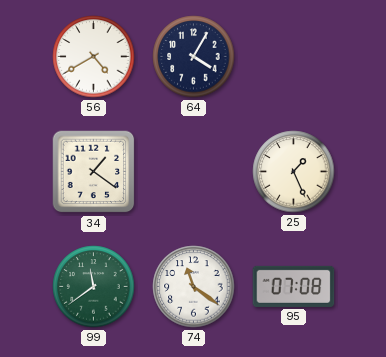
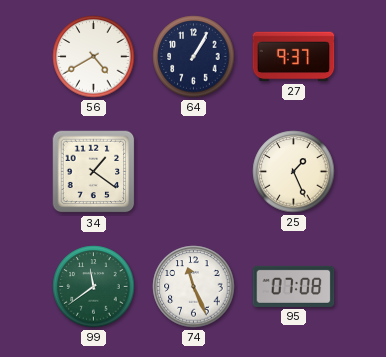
64: 4:05 -> 1:05
27: none -> 9:37
74: 11:21 -> 11:26
